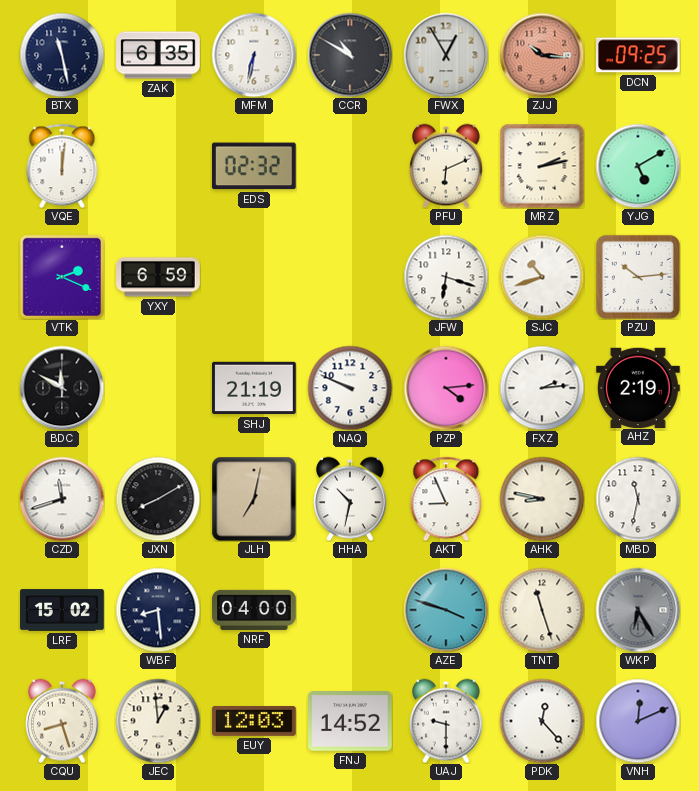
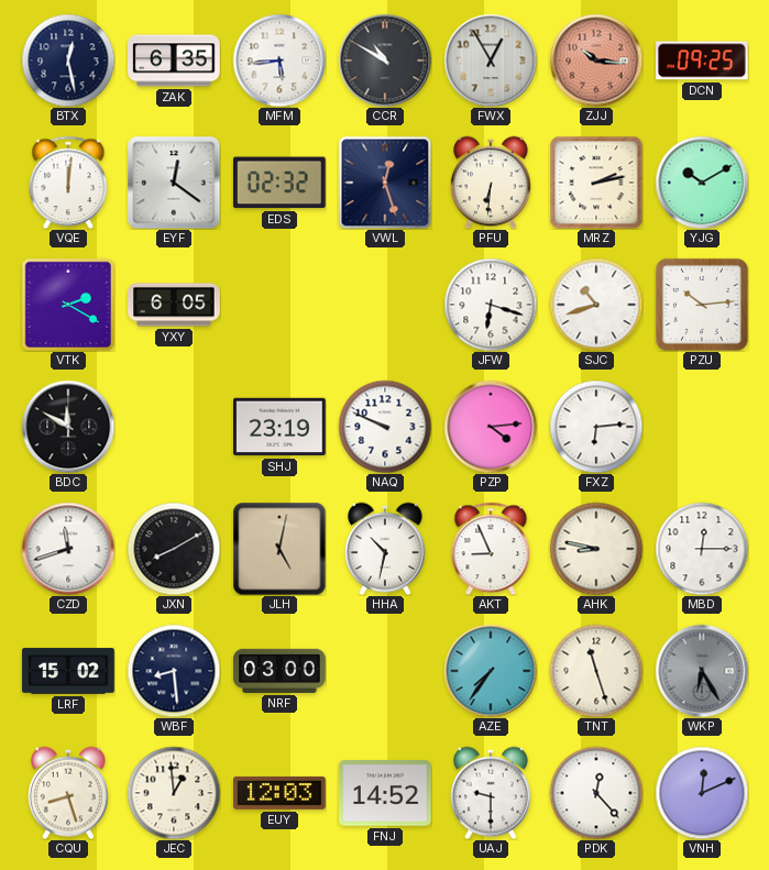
BTX: 11:28 -> 12:28
MFM: 6:32 -> 5:44
EYF: none -> 12:21
VWL: none -> 12:27
PFU: 6:11 -> 6:31
YJG: 5:10 -> 10:10
VTK: 2:19 -> 2:20
YXY: 6:59 -> 6:05
SHJ: 21:19 -> 23:19
FXZ: 2:14 -> 6:14
AHZ: 2:19 -> none
JLH: 7:02 -> 5:02
MBD: 11:32 -> 12:15
NRF: 04:00 -> 03:00
AZE: 3:48 -> 7:36
